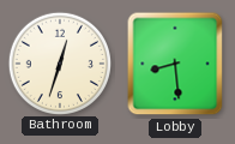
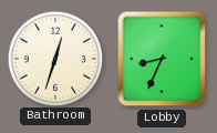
Lobby: 8:29 -> 8:34
